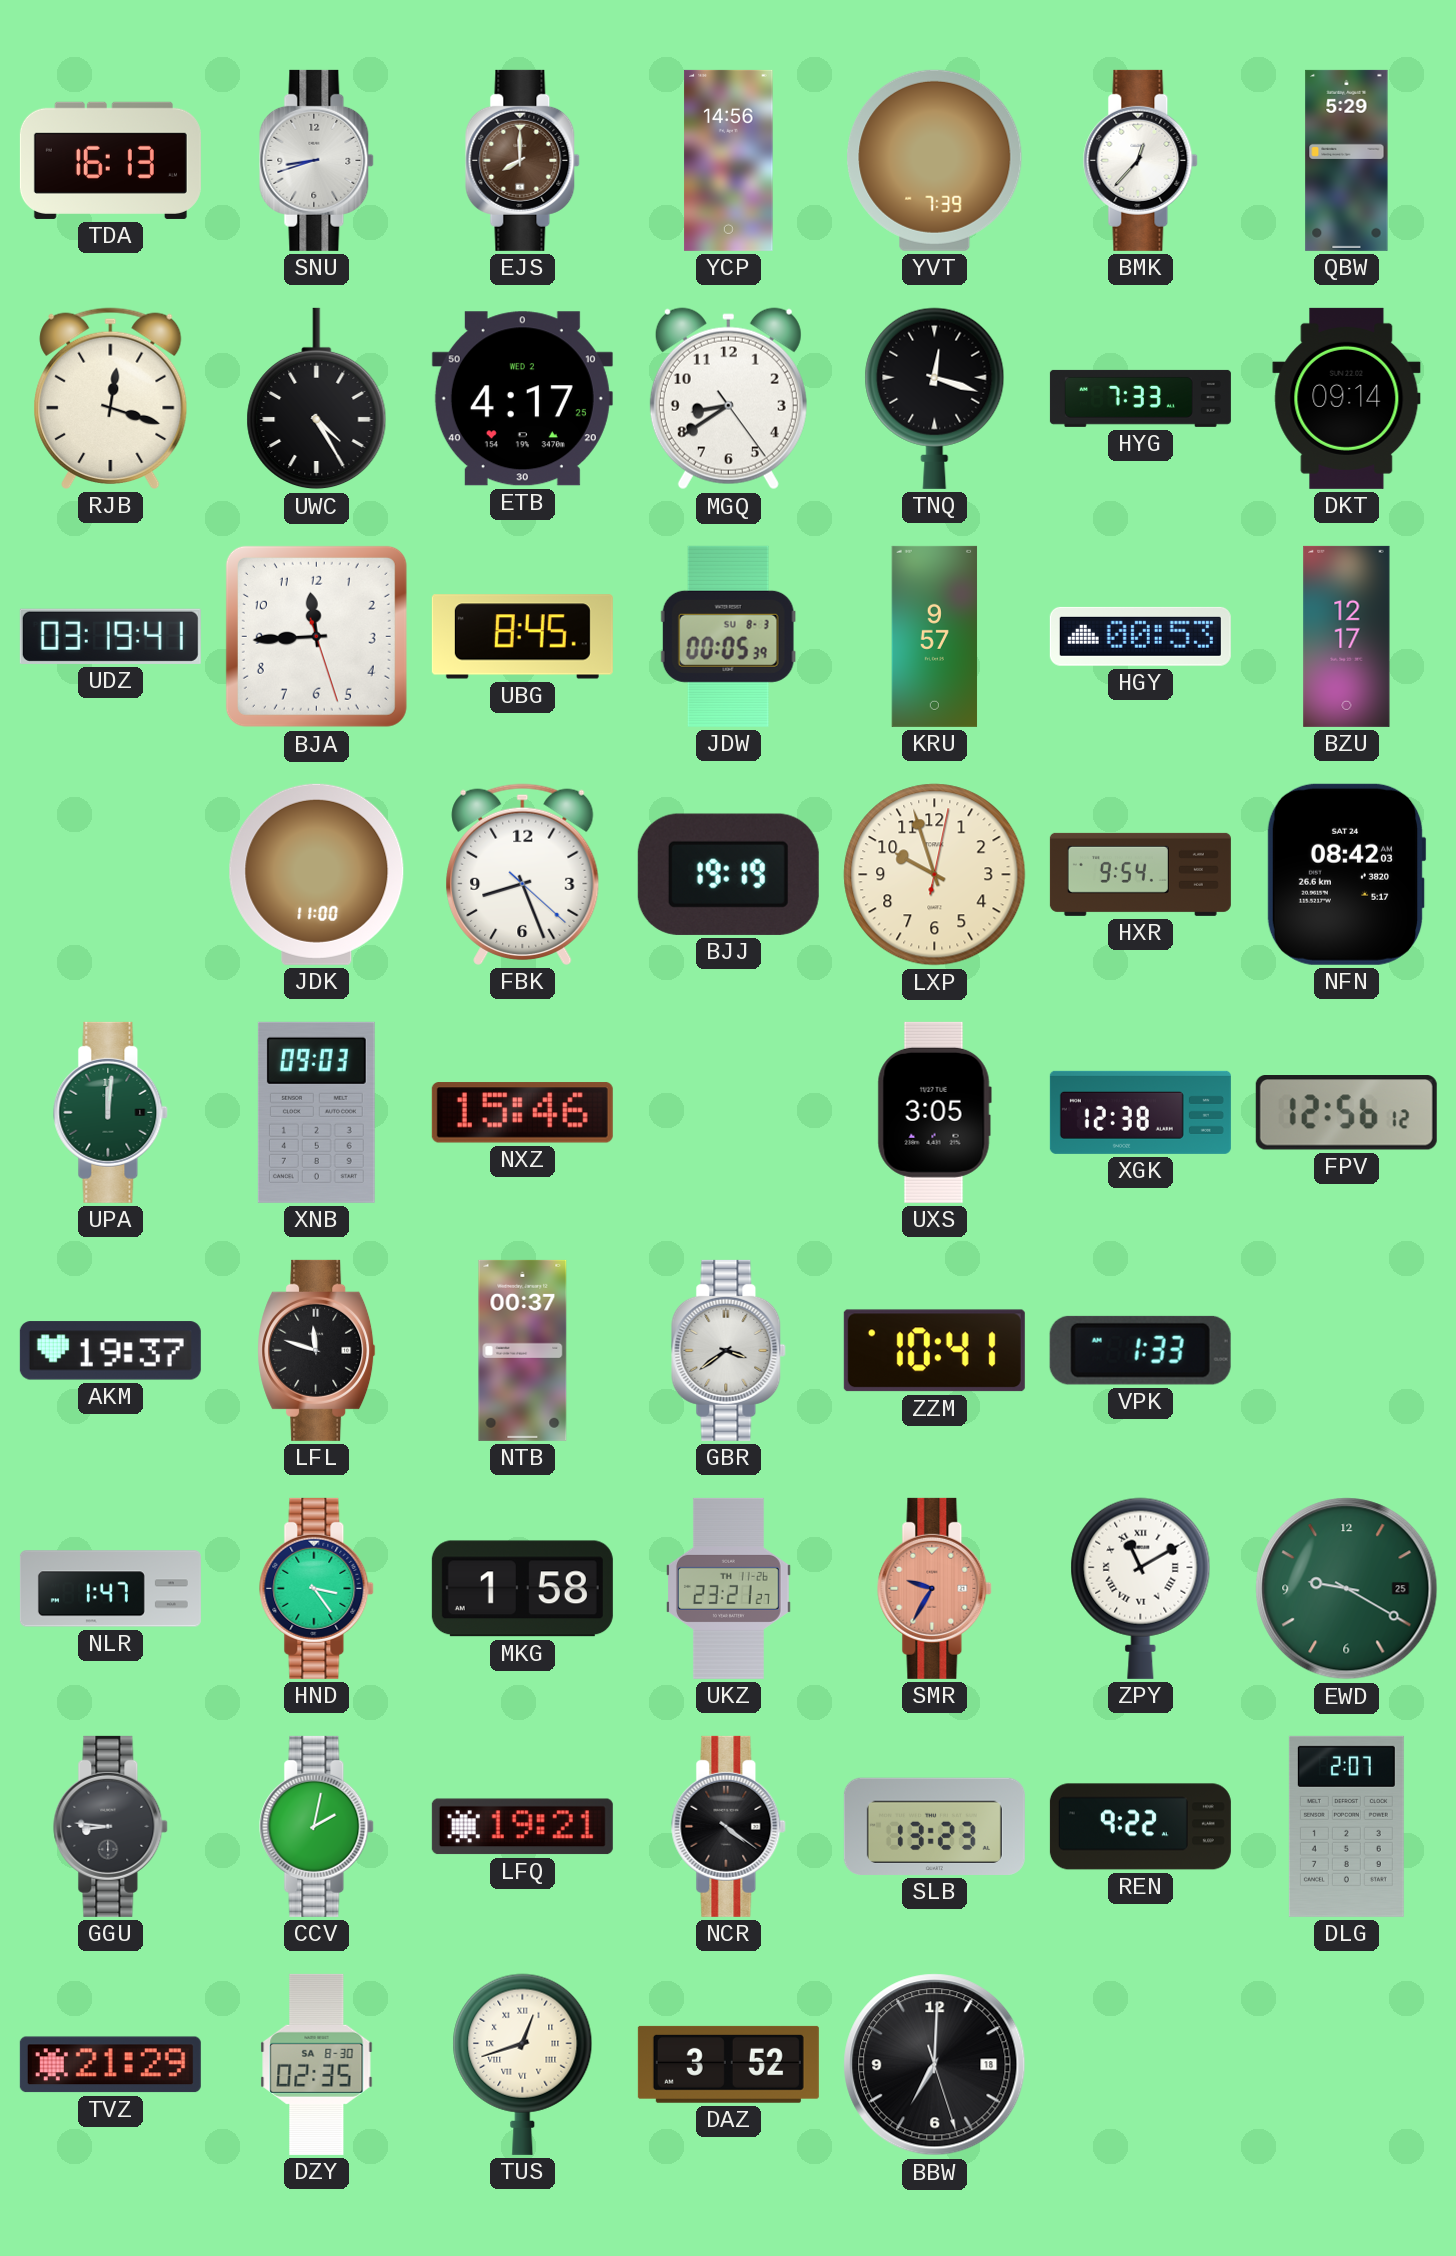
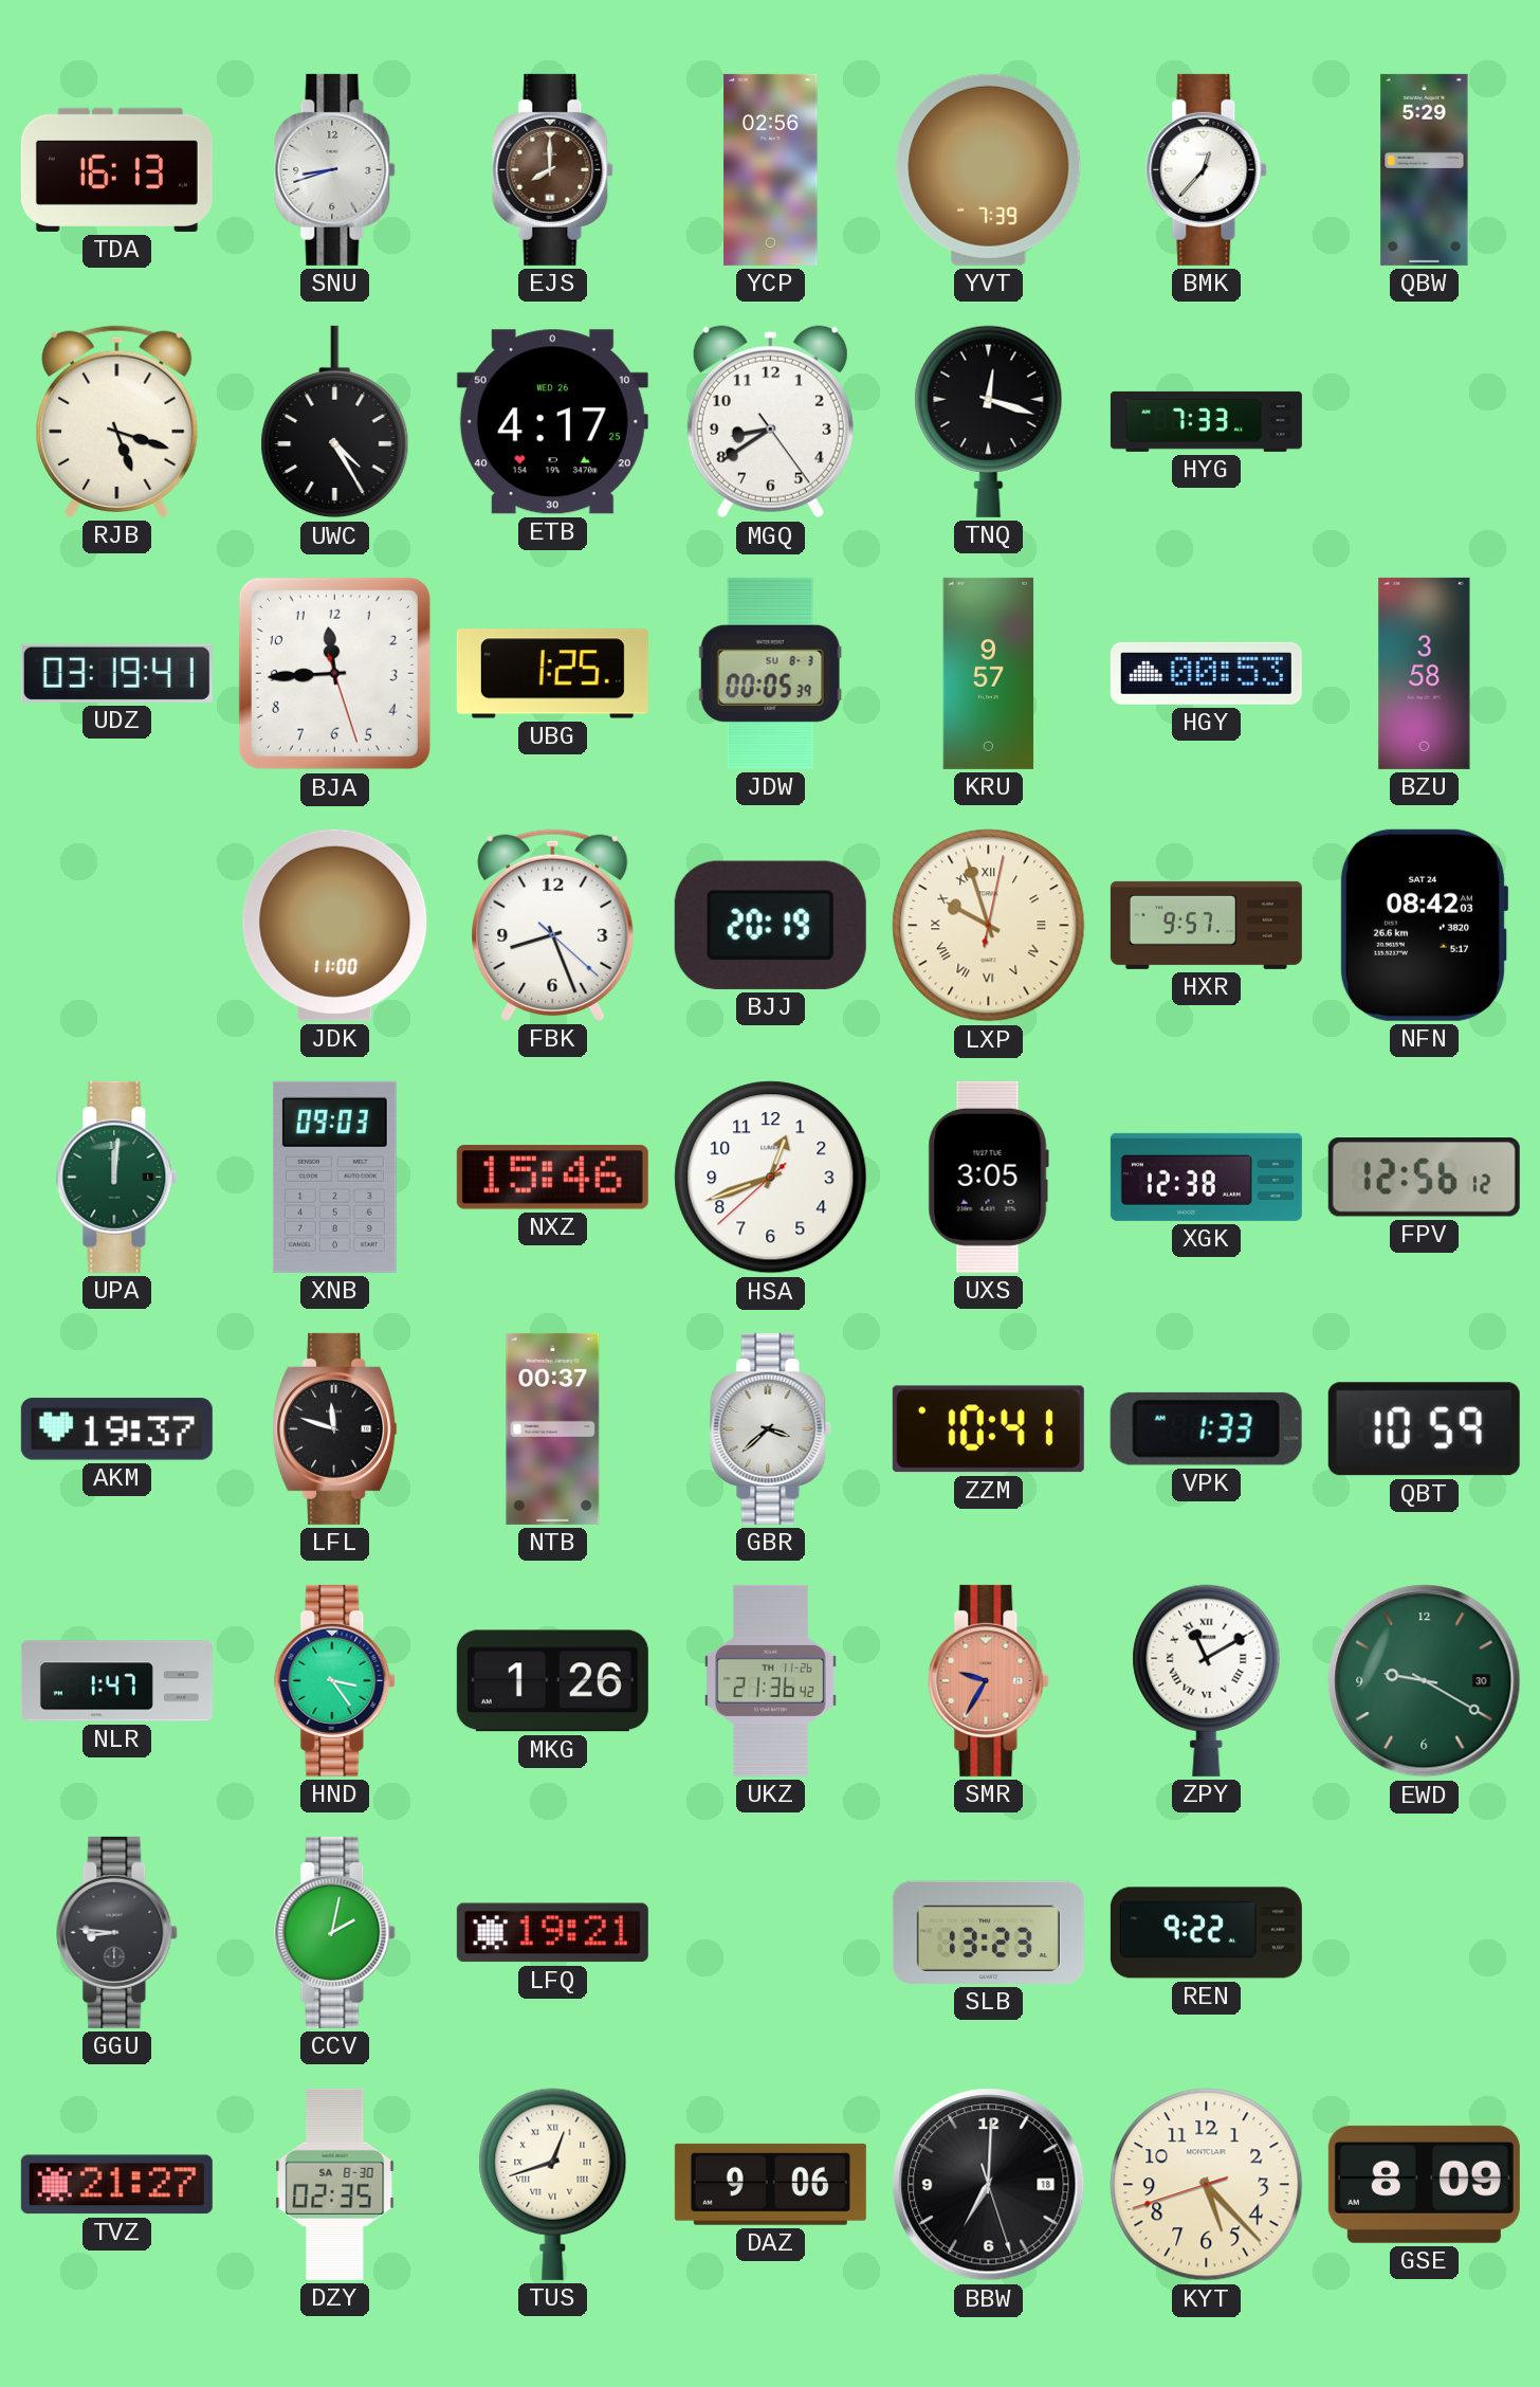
YCP: 14:56 -> 02:56
RJB: 12:18 -> 5:18
ETB date: WED 2 -> WED 26
DKT: 09:14 -> none
UBG: 8:45 -> 1:25
BZU: 12:17 -> 3:58
BJJ: 19:19 -> 20:19
LXP numerals: Arabic -> Roman
HXR: 9:54 -> 9:57
HSA: none -> 12:41
GBR: 3:39 -> 3:38
QBT: none -> 10:59
MKG: 1:58 -> 1:26
UKZ: 23:21 -> 21:36
EWD date: 25 -> 30
NCR: 4:21 -> none
DLG: 2:07 -> none
TVZ: 21:29 -> 21:27
DAZ: 3:52 -> 9:06
KYT: none -> 5:22
GSE: none -> 8:09
